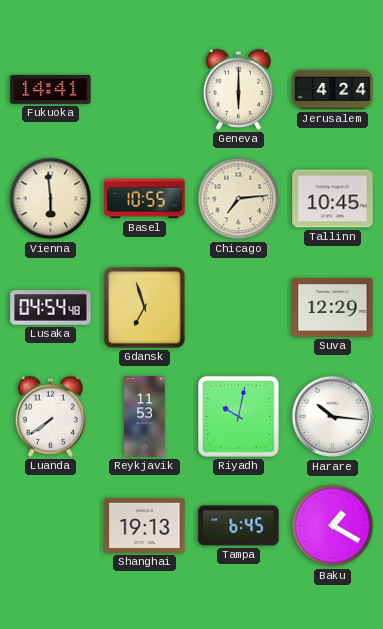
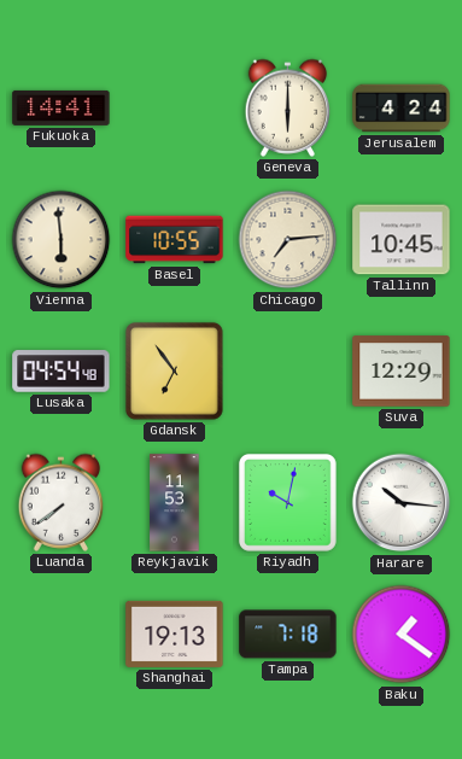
Gdansk: 6:57 -> 6:54
Tampa: 6:45 -> 7:18
Baku: 1:20 -> 1:21
